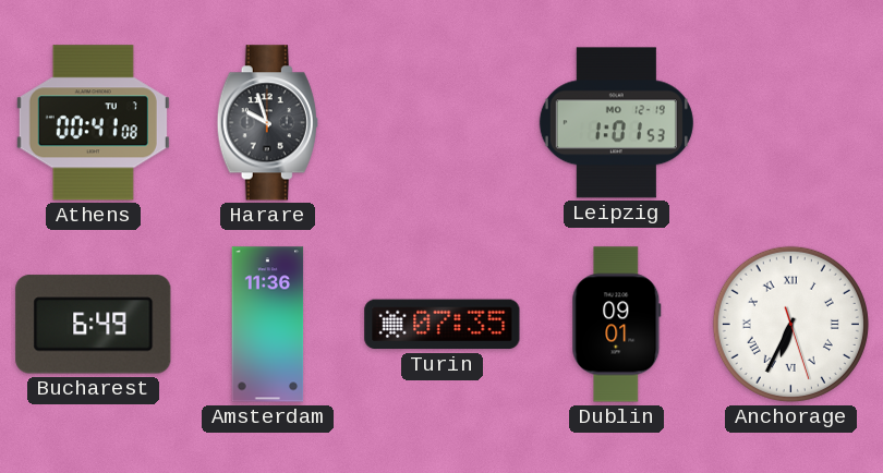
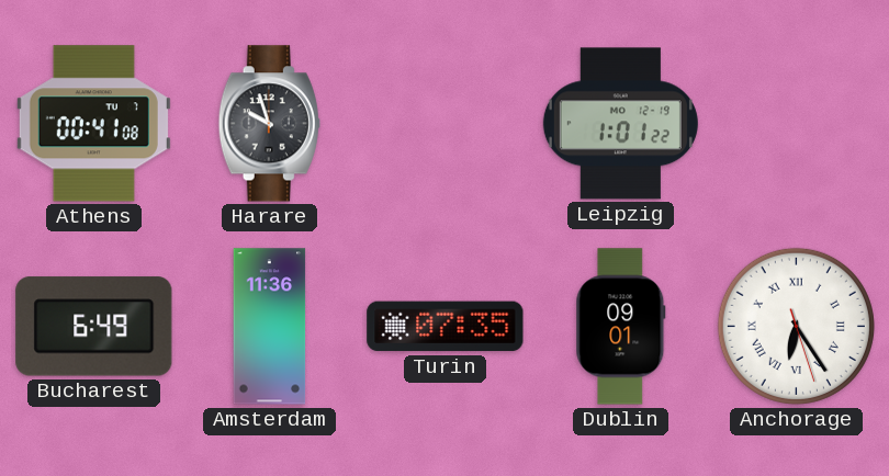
Leipzig: 1:01:53 -> 1:01:22
Anchorage: 6:34 -> 6:24
